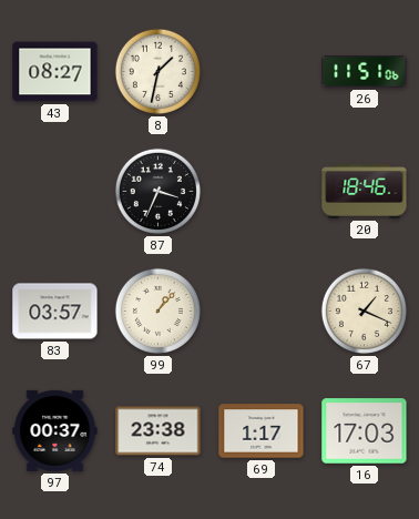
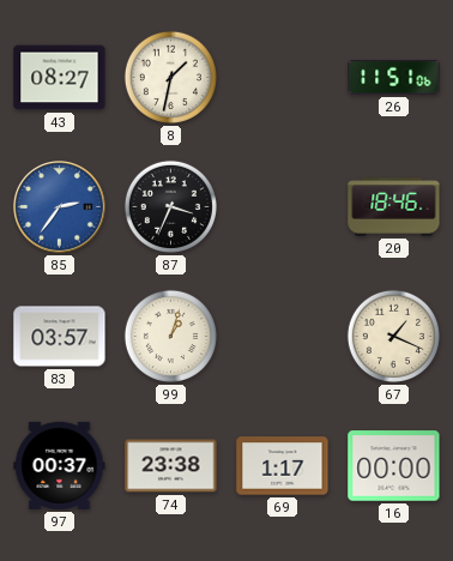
85: none -> 2:36
99: 1:07 -> 1:03
16: 17:03 -> 00:00
